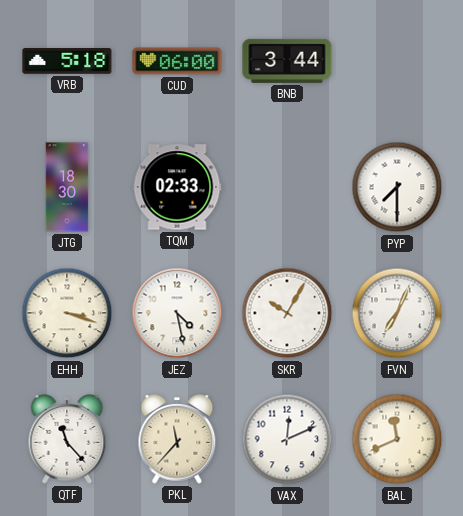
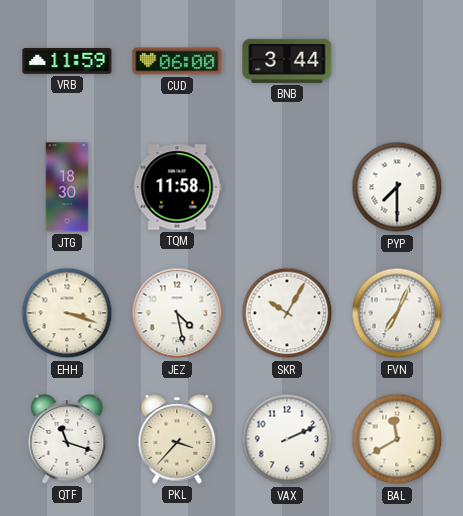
VRB: 5:18 -> 11:59
TQM: 02:33 -> 11:58
QTF: 11:23 -> 11:18
PKL: 11:37 -> 3:37
VAX: 12:11 -> 2:11
BAL: 11:41 -> 11:40
